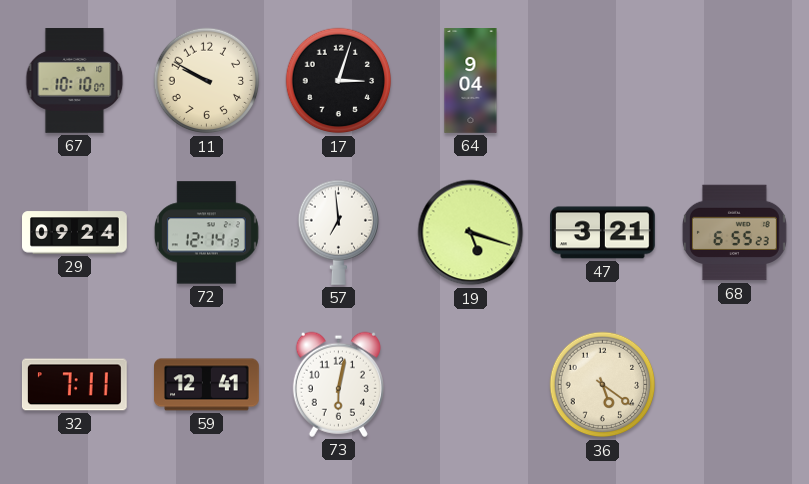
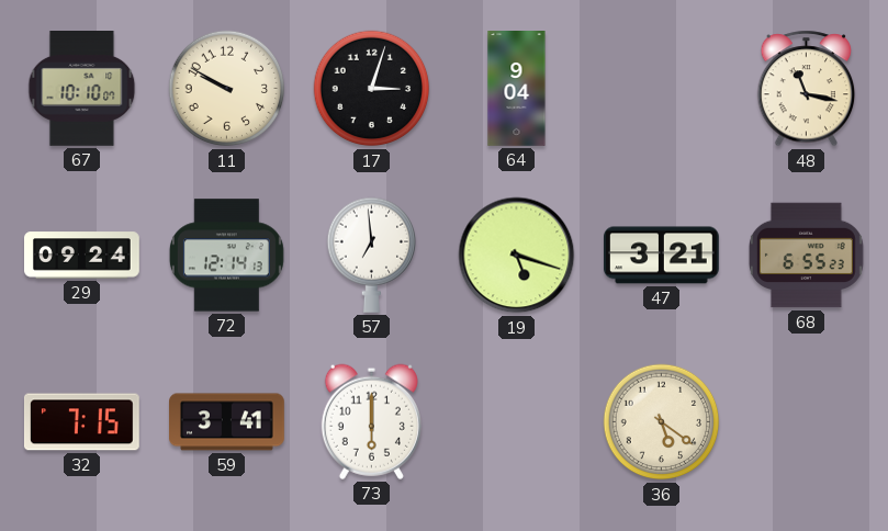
48: none -> 11:17
32: 7:11 -> 7:15
59: 12:41 -> 3:41
73: 6:02 -> 6:00
